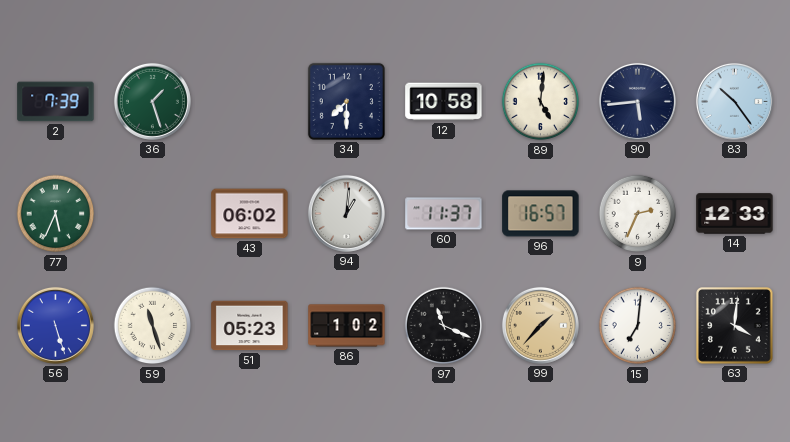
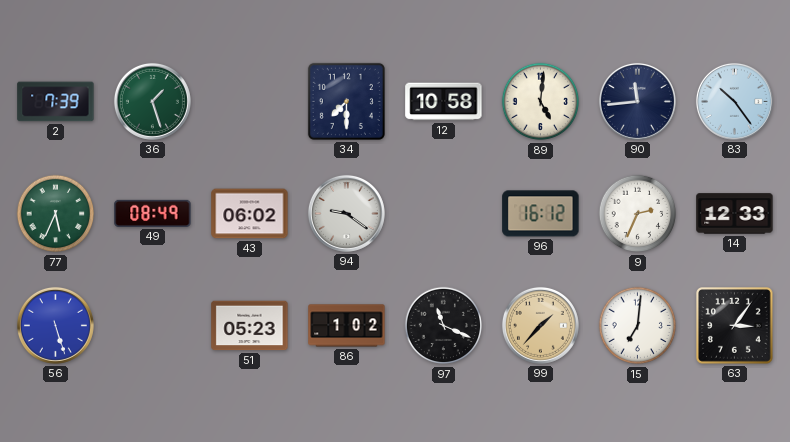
90: 5:44 -> 11:44
49: none -> 08:49
94: 1:01 -> 9:21
60: 11:37 -> none
96: 16:57 -> 16:12
59: 11:27 -> none
63: 4:01 -> 3:06
